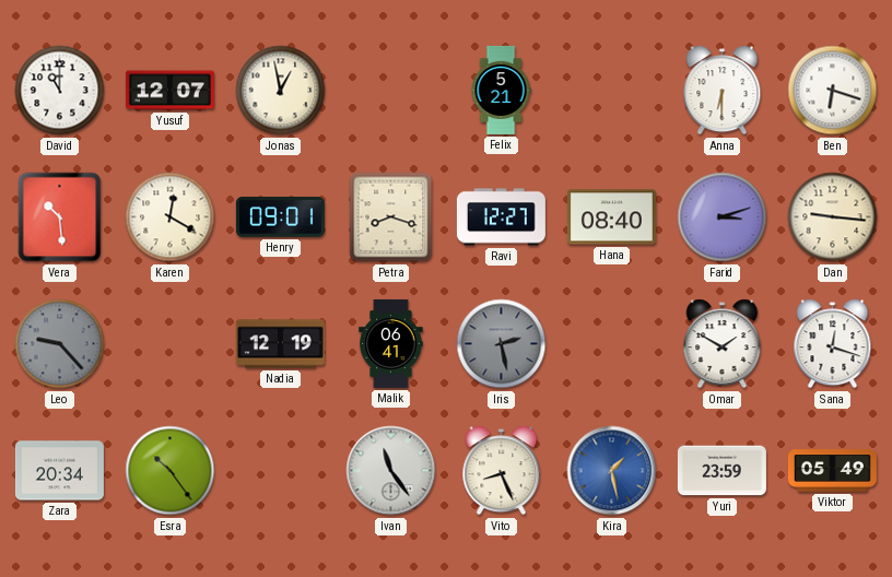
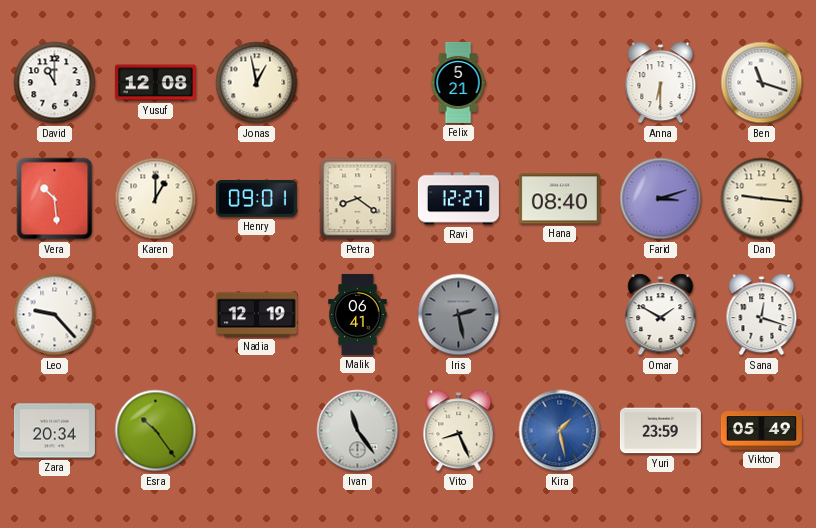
Yusuf: 12:07 -> 12:08
Ben: 6:18 -> 11:18
Karen: 12:20 -> 1:00
Petra: 8:18 -> 8:21
Leo dial: grey -> white
